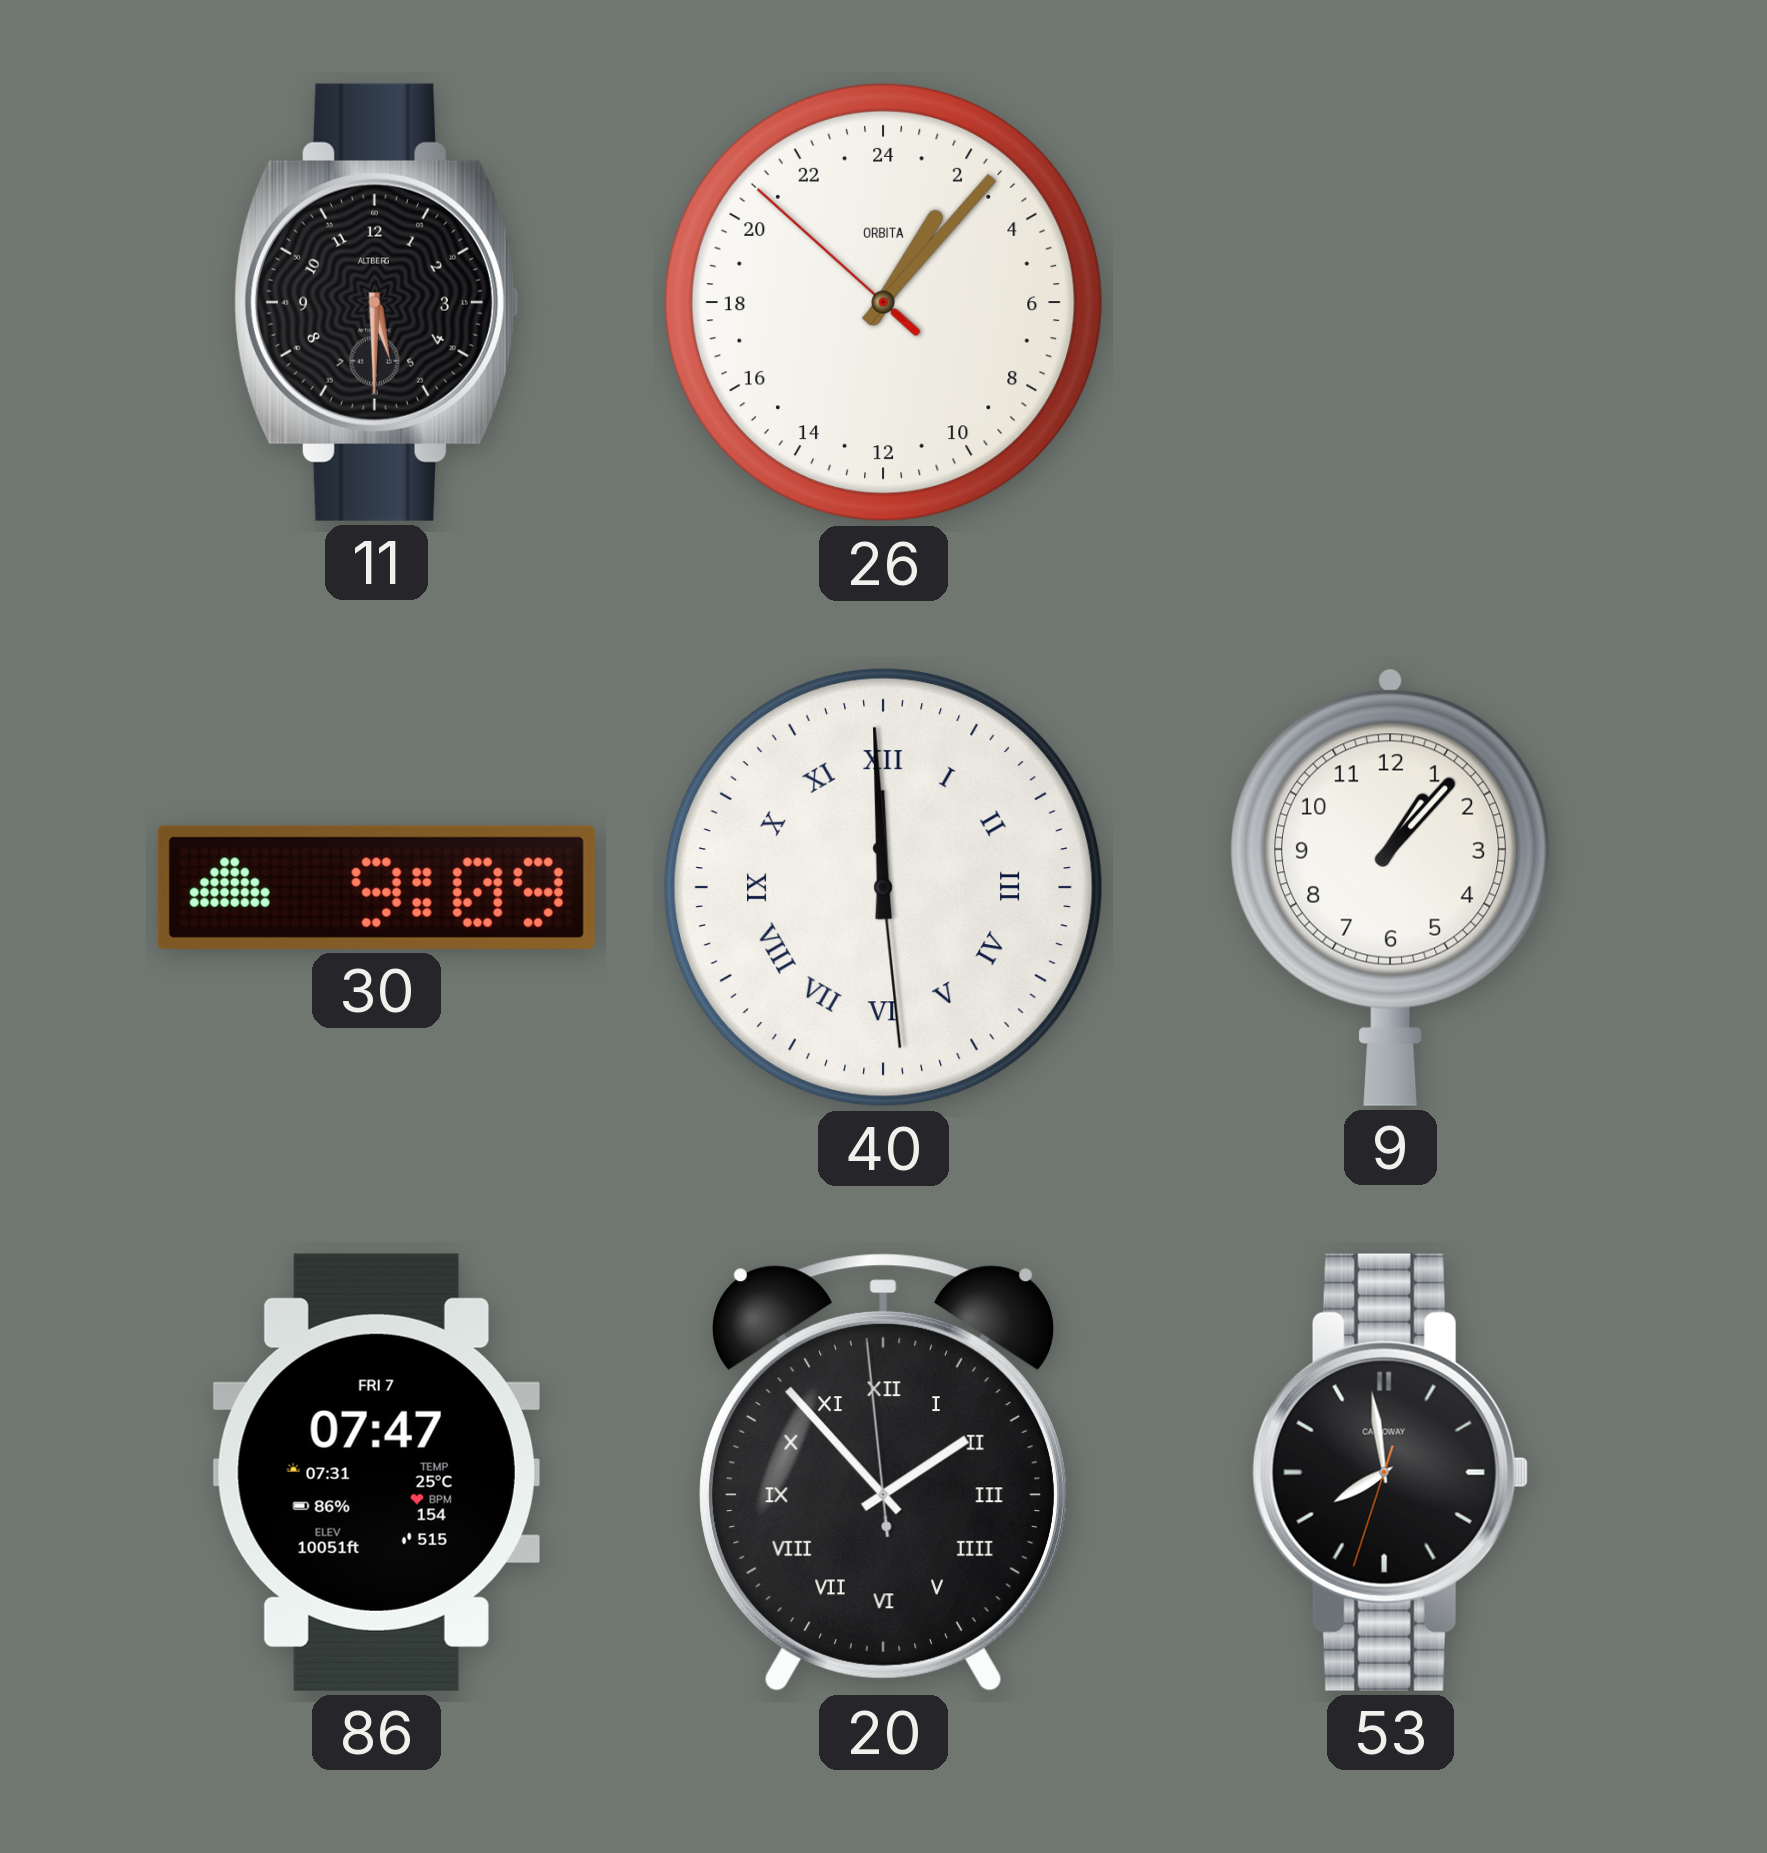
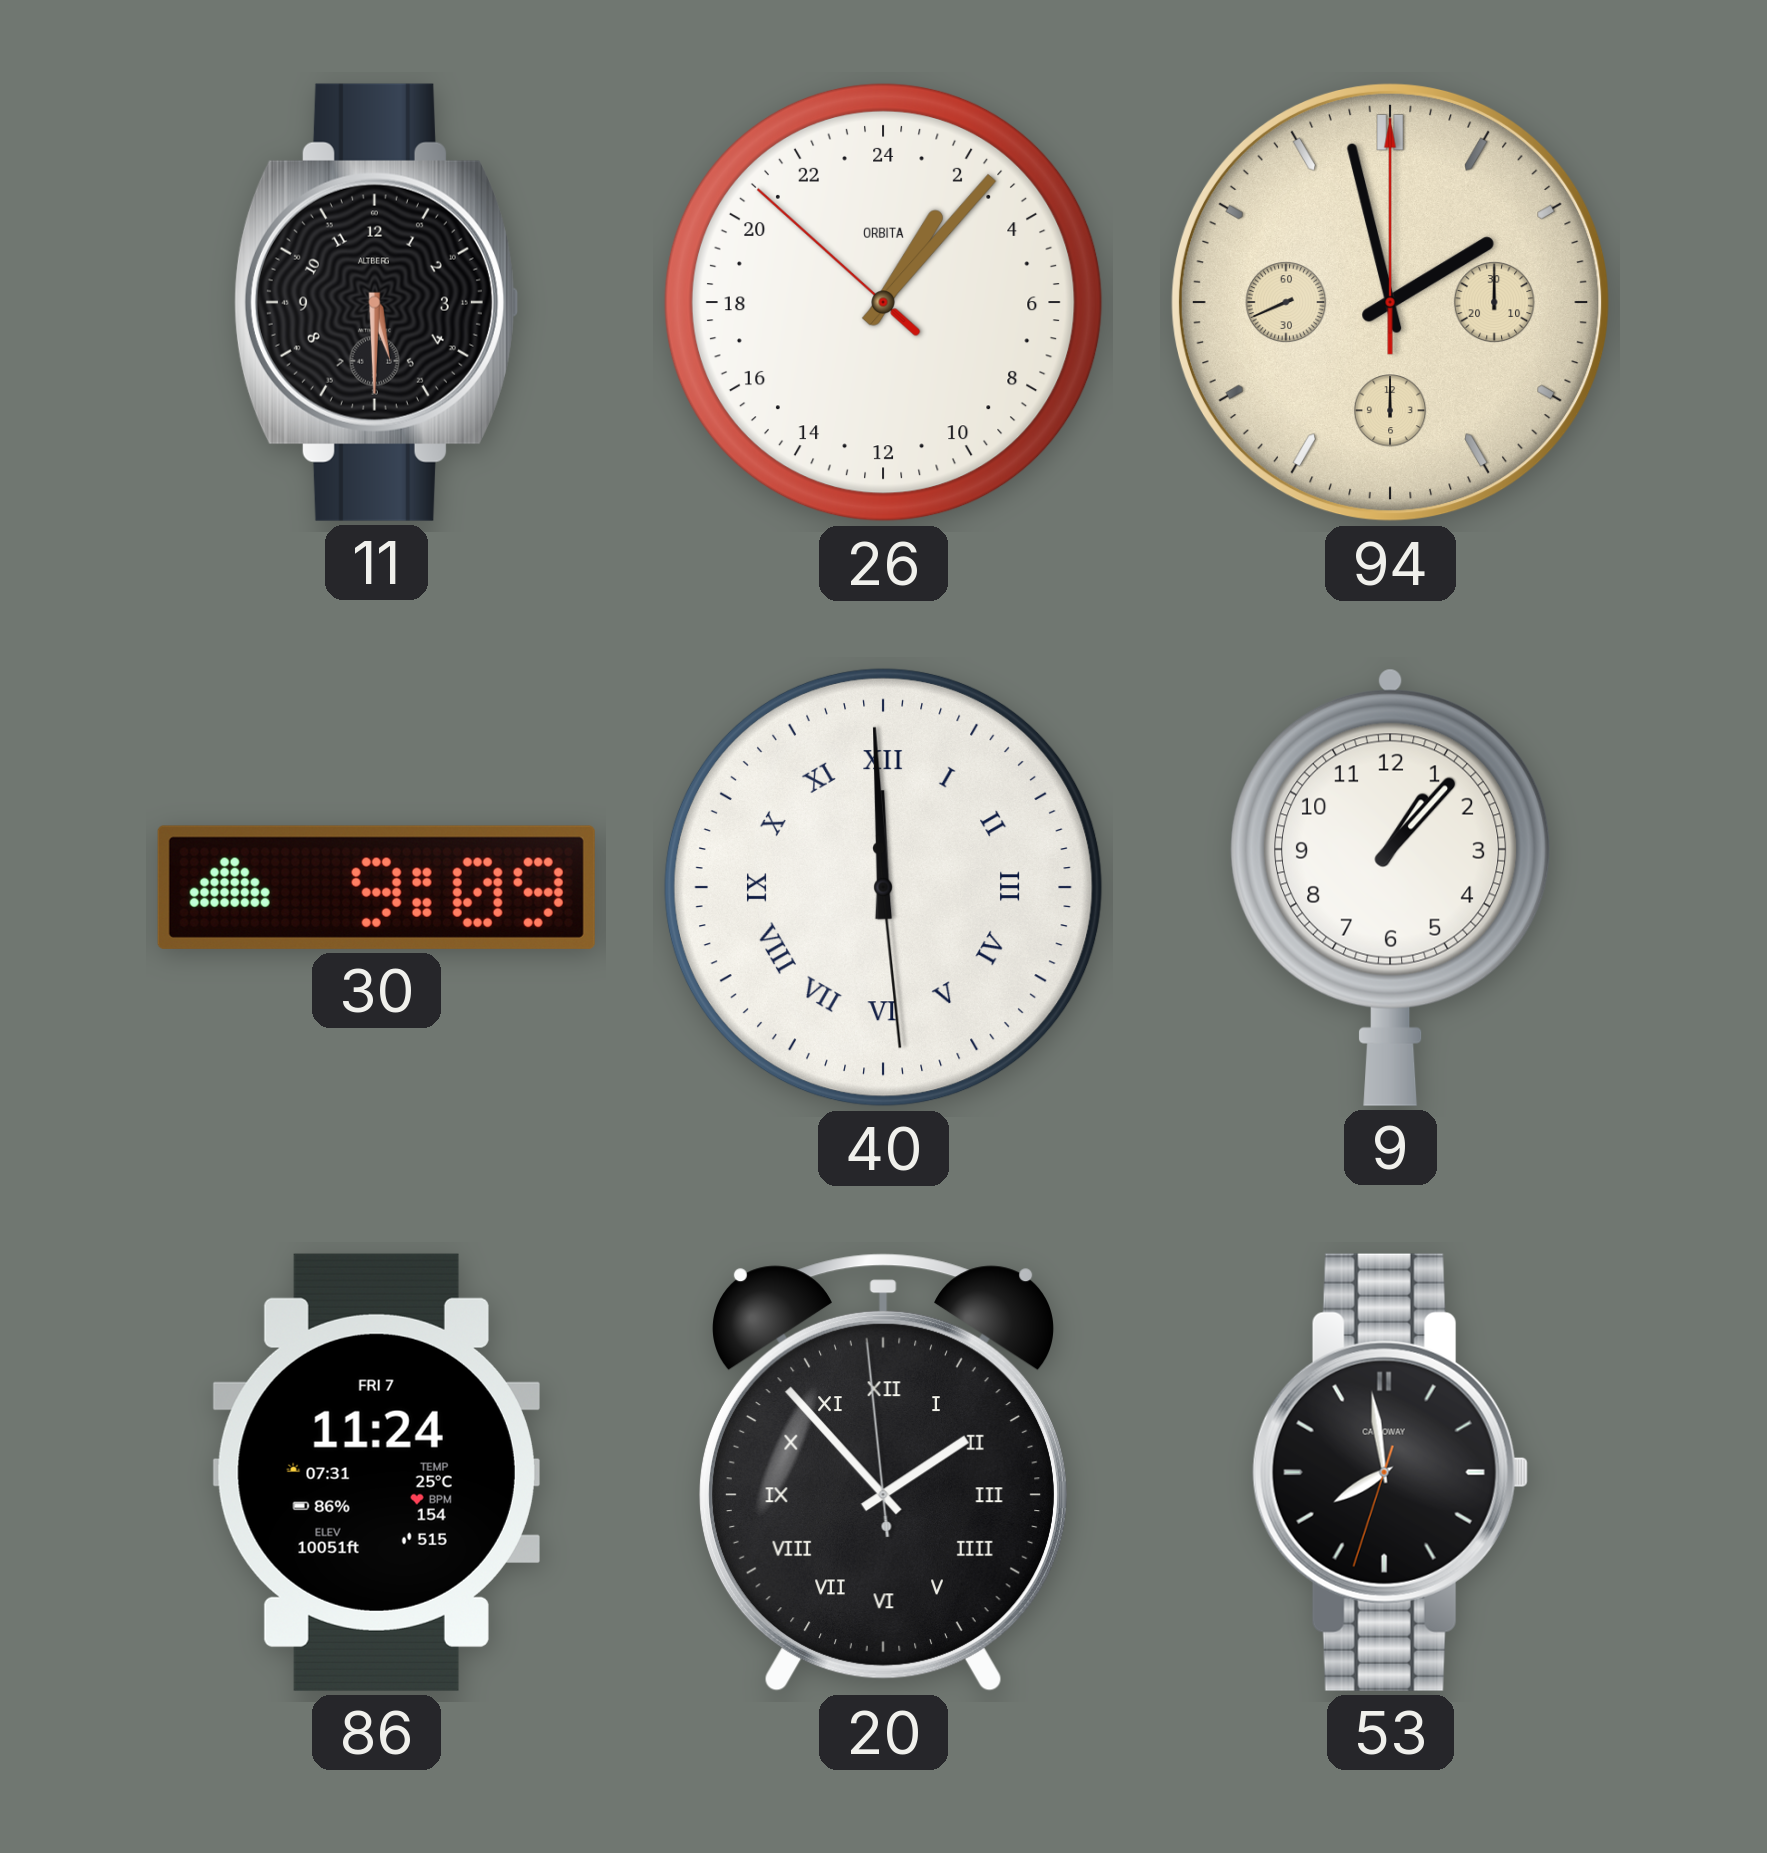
94: none -> 1:57
86: 07:47 -> 11:24
